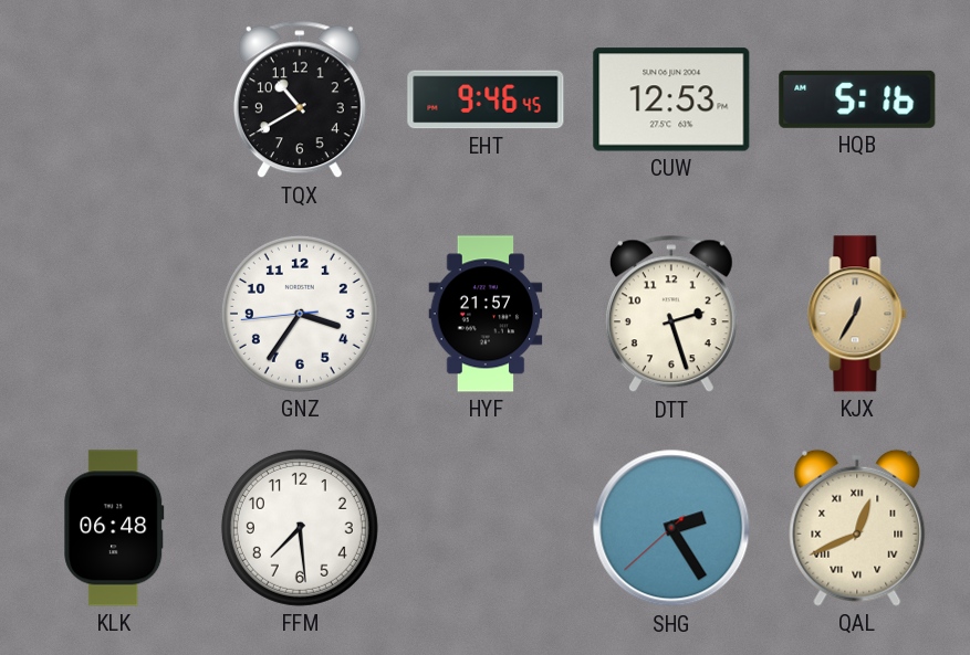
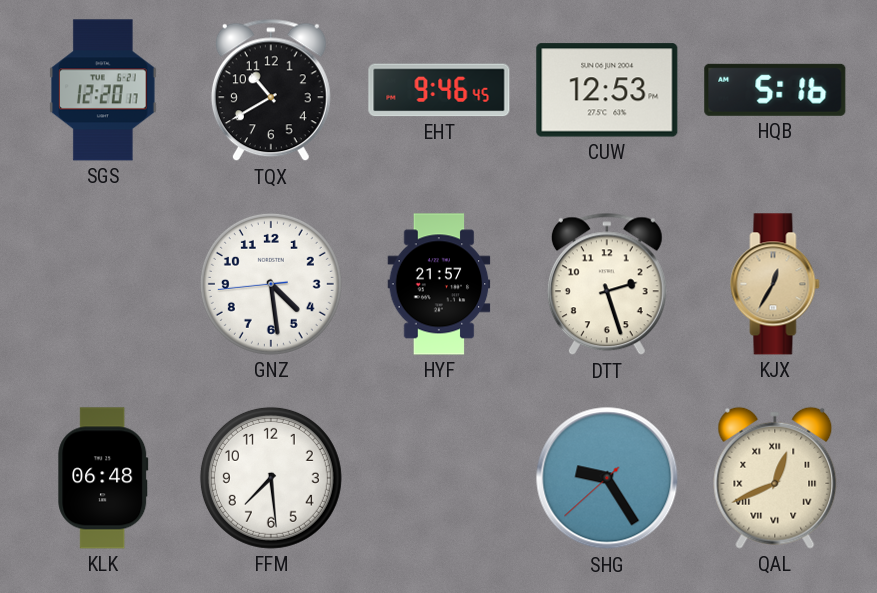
SGS: none -> 12:20
GNZ: 3:35 -> 4:28
SHG: 2:24 -> 9:24
